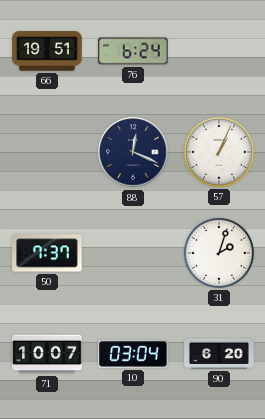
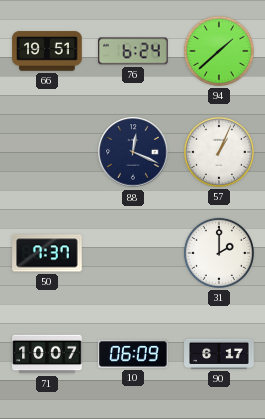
94: none -> 1:38
31: 2:03 -> 2:00
10: 03:04 -> 06:09
90: 6:20 -> 6:17
